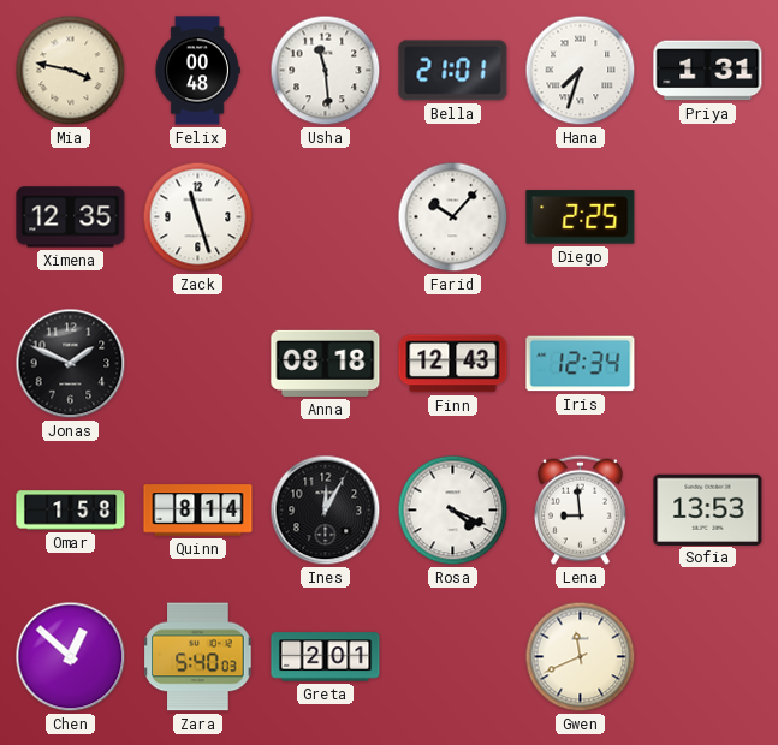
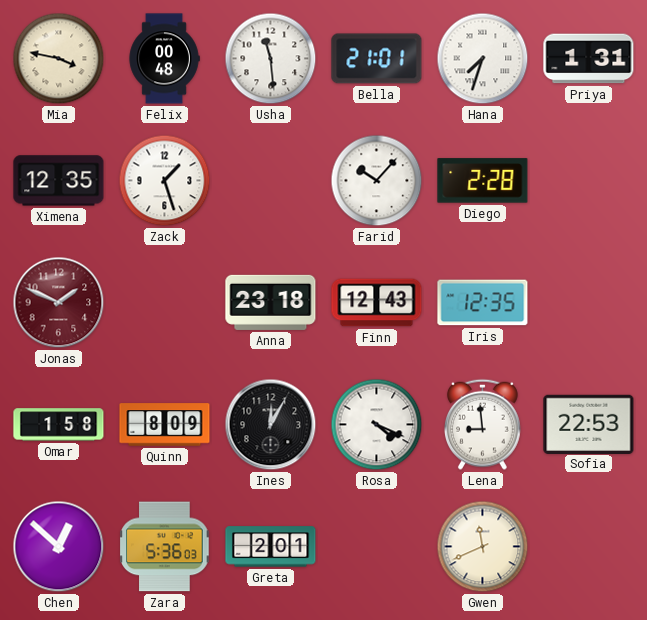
Zack: 11:27 -> 1:27
Diego: 2:25 -> 2:28
Jonas dial: black -> burgundy
Anna: 08:18 -> 23:18
Iris: 12:34 -> 12:35
Quinn: 8:14 -> 8:09
Sofia: 13:53 -> 22:53
Zara: 5:40 -> 5:36
